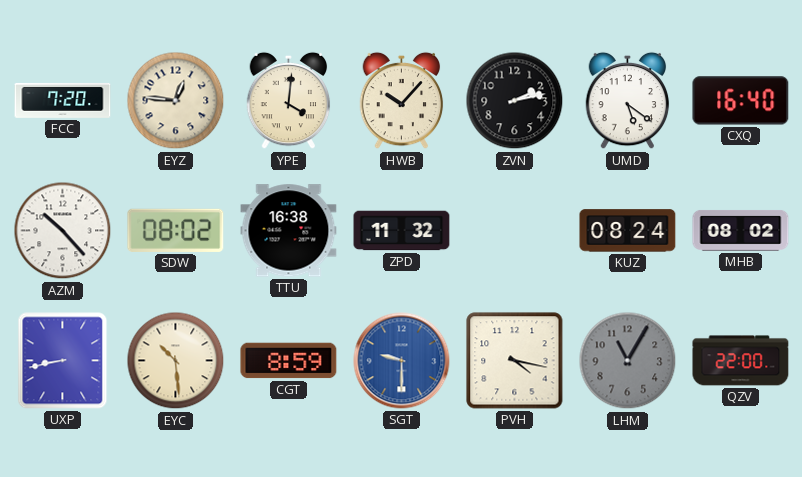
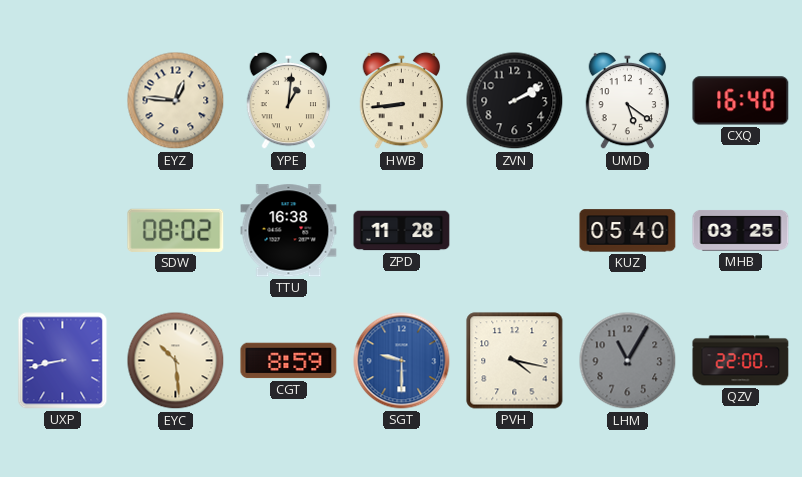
FCC: 7:20 -> none
YPE: 4:01 -> 1:01
HWB: 10:07 -> 8:44
ZVN: 2:13 -> 2:10
AZM: 10:23 -> none
ZPD: 11:32 -> 11:28
KUZ: 08:24 -> 05:40
MHB: 08:02 -> 03:25
